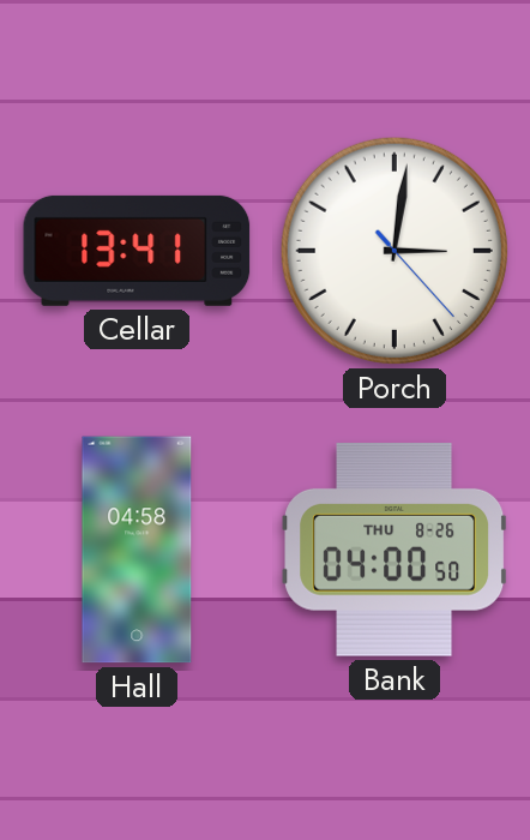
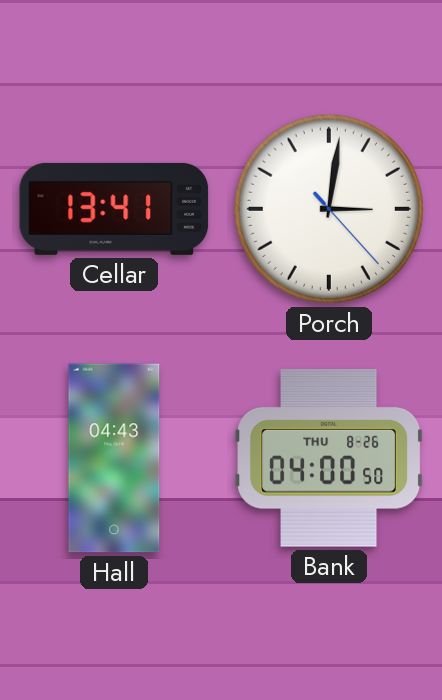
Hall: 04:58 -> 04:43
